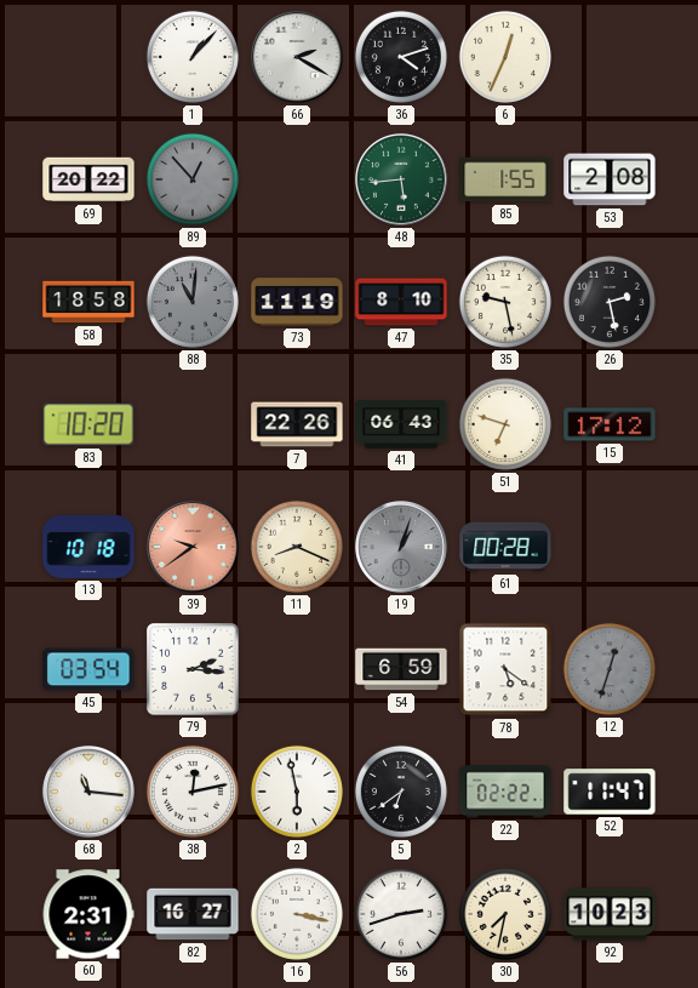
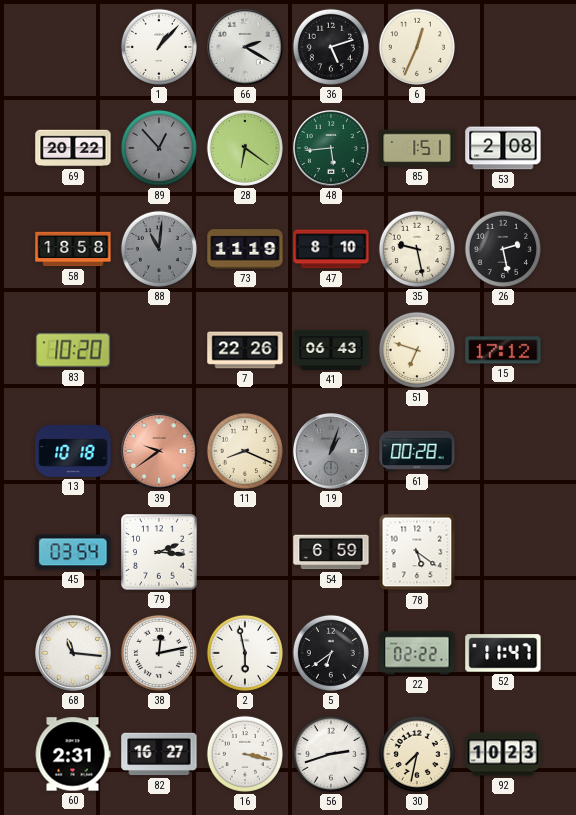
36: 4:12 -> 5:12
28: none -> 6:21
85: 1:55 -> 1:51
12: 12:33 -> none
